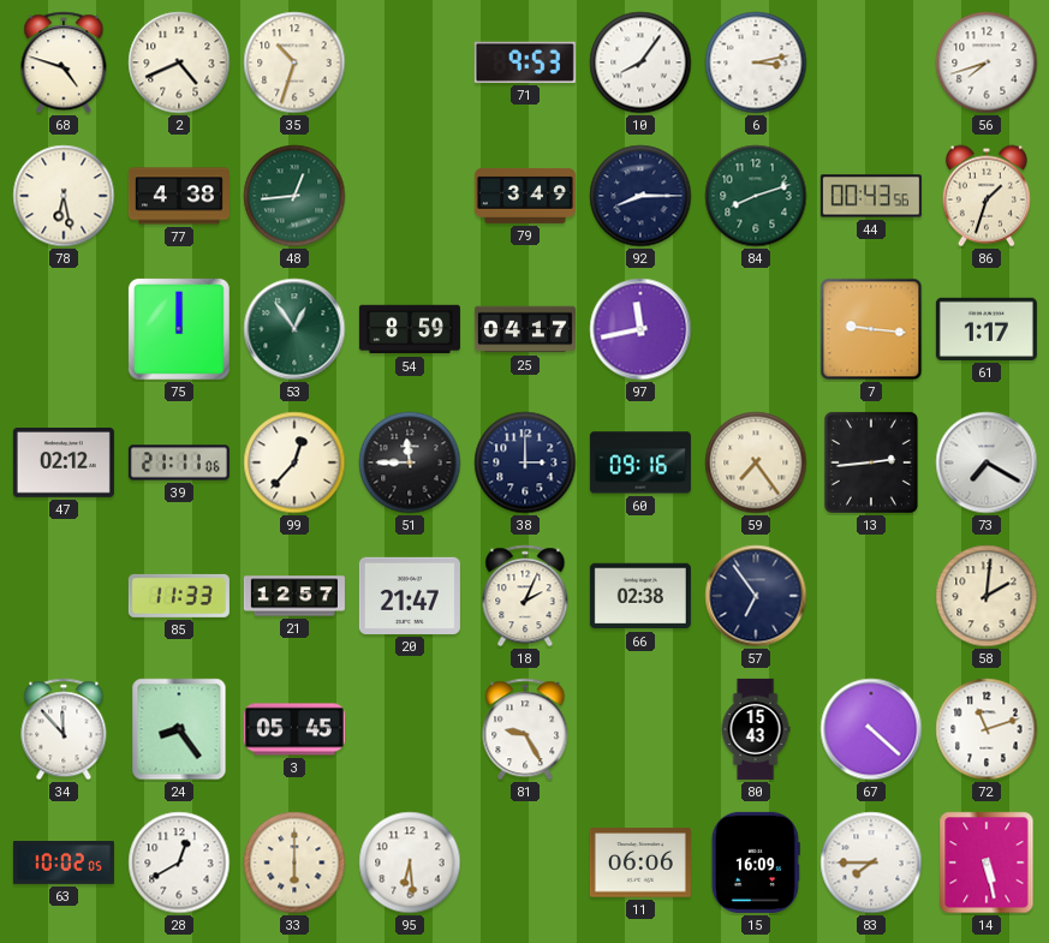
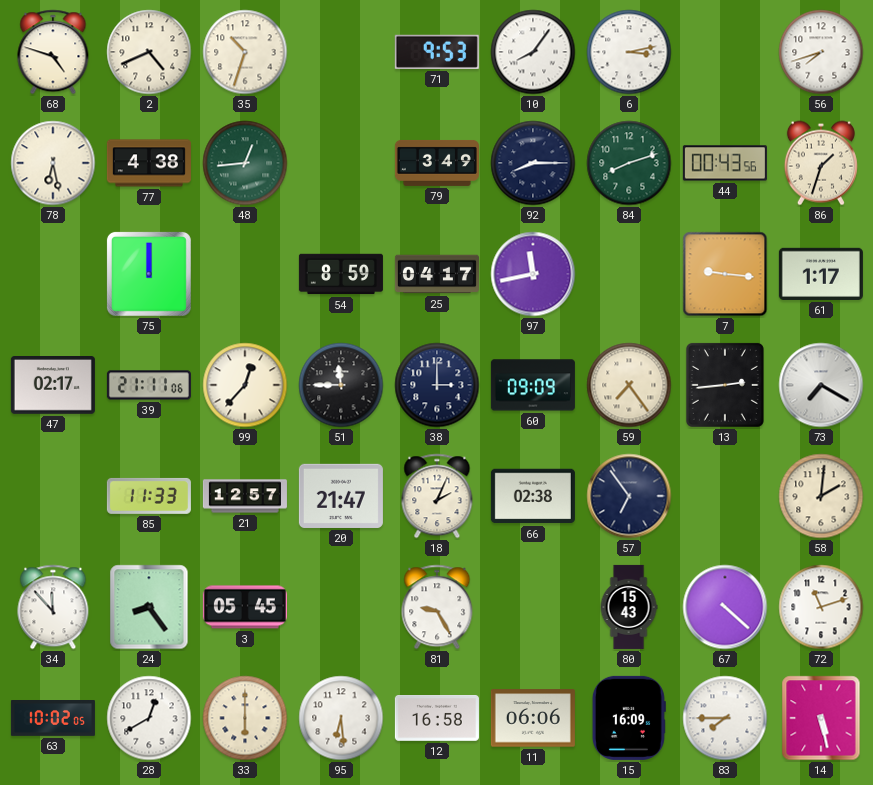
53: 12:54 -> none
47: 02:12 -> 02:17
60: 09:16 -> 09:09
12: none -> 16:58
